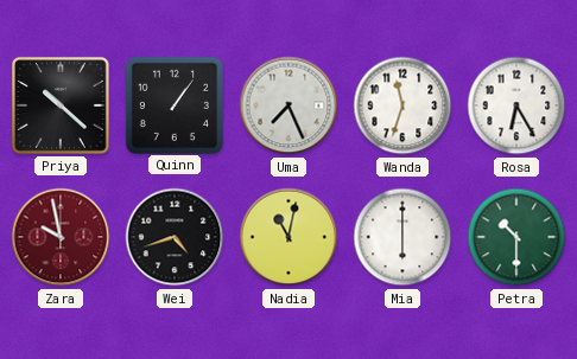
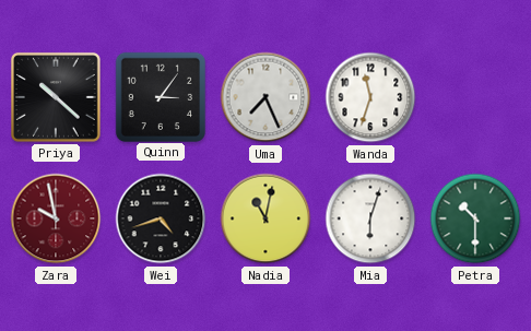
Quinn: 1:06 -> 3:06
Rosa: 6:25 -> none
Mia: 6:00 -> 6:03
